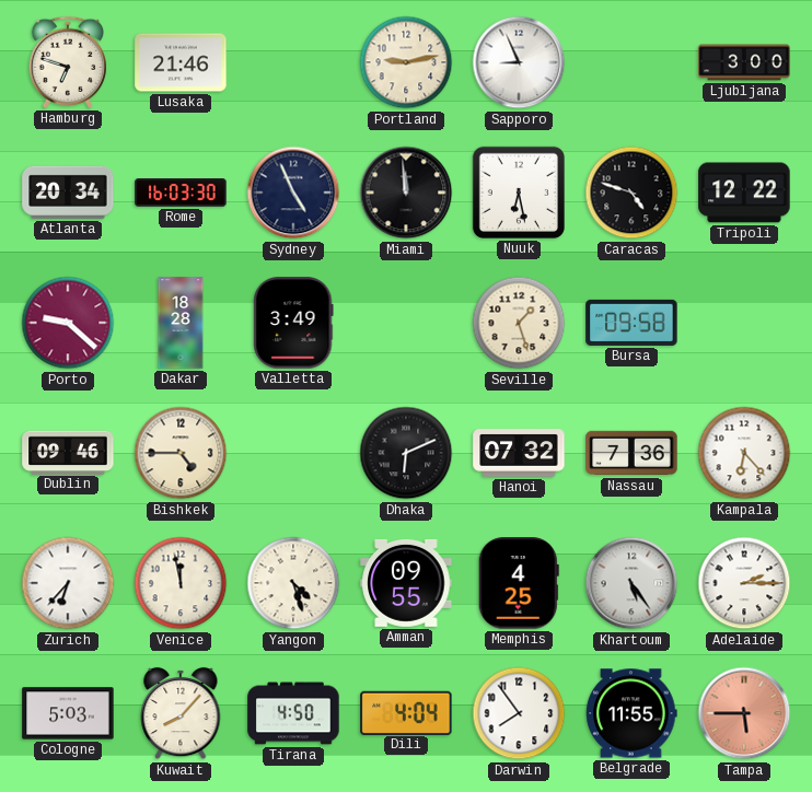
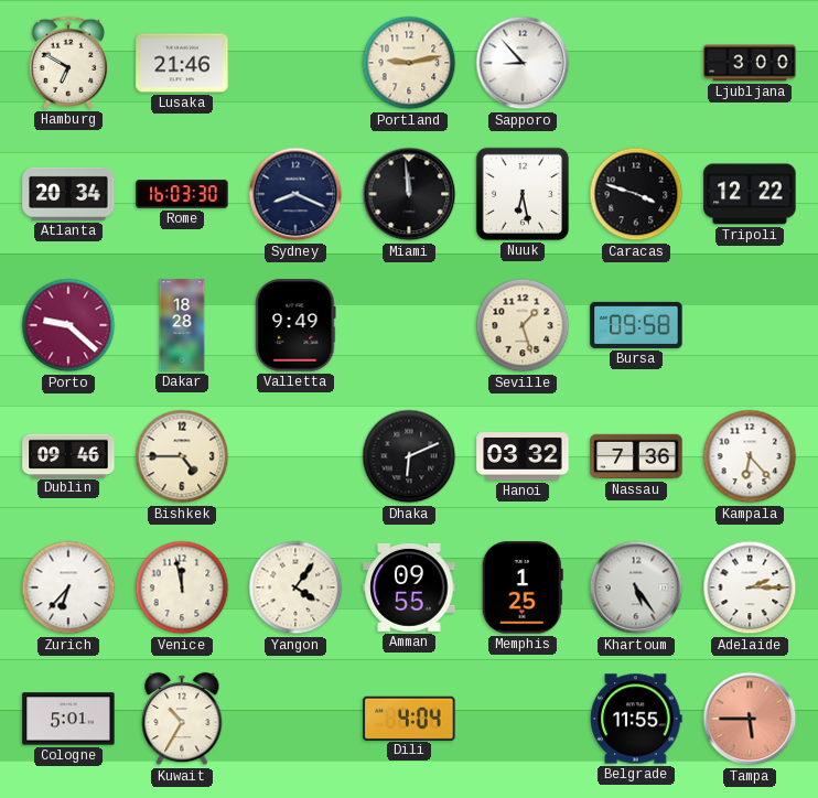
Hamburg: 6:48 -> 6:50
Sapporo: 8:56 -> 8:53
Sydney: 4:56 -> 8:19
Caracas: 4:48 -> 3:48
Valletta: 3:49 -> 9:49
Hanoi: 07:32 -> 03:32
Yangon: 4:27 -> 4:06
Memphis: 4:25 -> 1:25
Cologne: 5:03 -> 5:01
Kuwait: 8:07 -> 10:35
Tirana: 4:50 -> none
Darwin: 7:54 -> none
